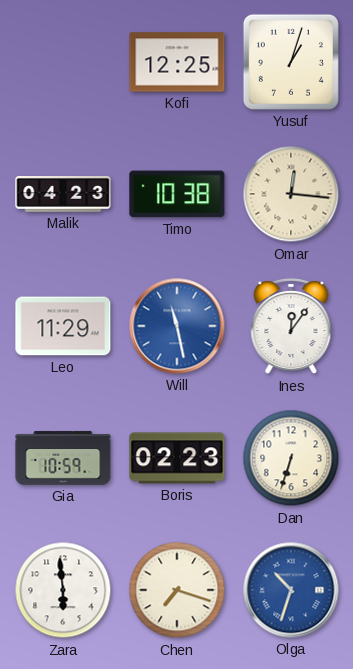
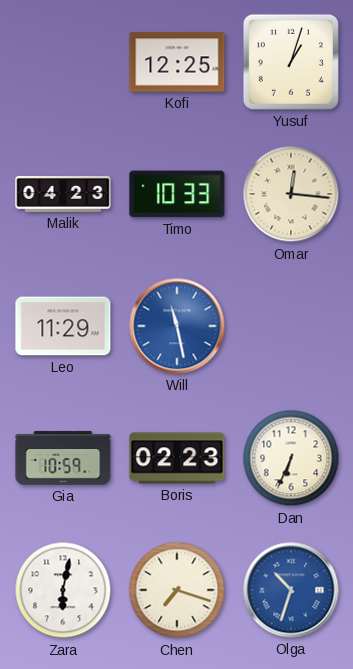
Timo: 10:38 -> 10:33
Ines: 12:06 -> none
Dan: 6:33 -> 6:34
Zara: 5:59 -> 6:02
